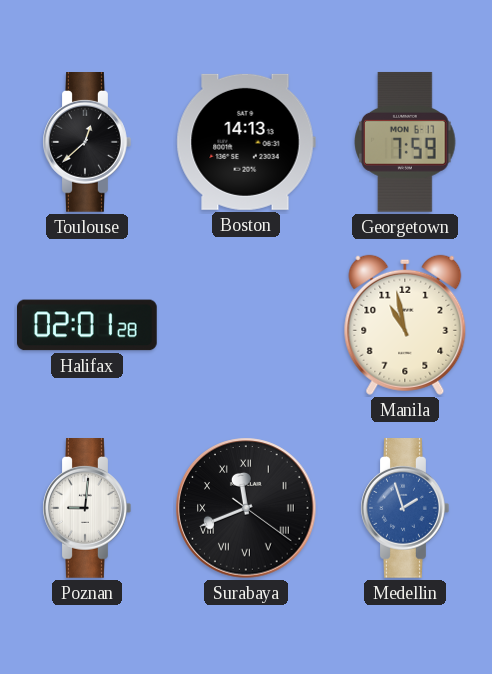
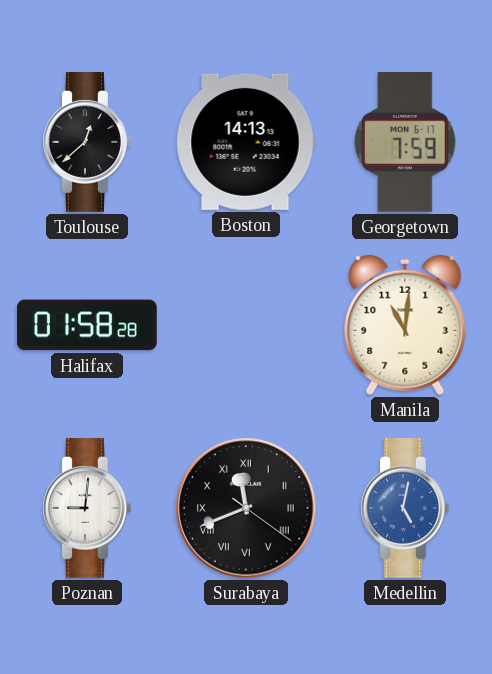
Halifax: 02:01 -> 01:58
Manila: 10:58 -> 11:01
Medellin: 1:57 -> 5:02
